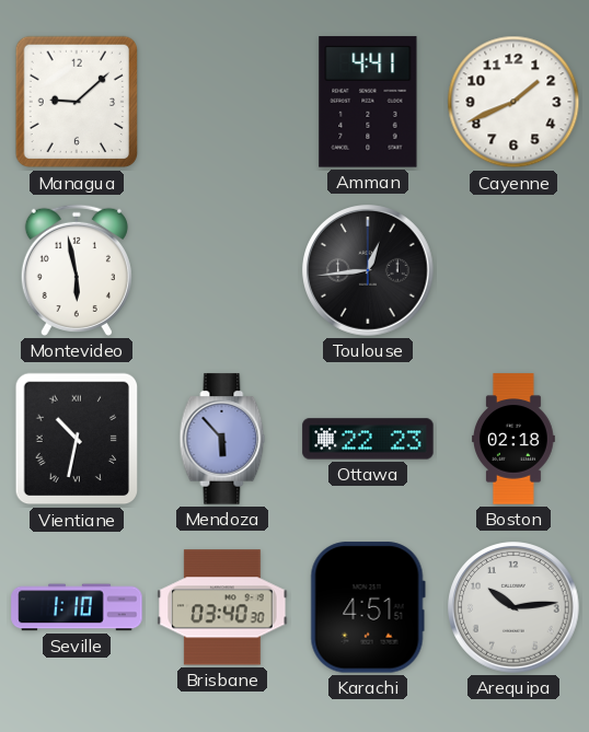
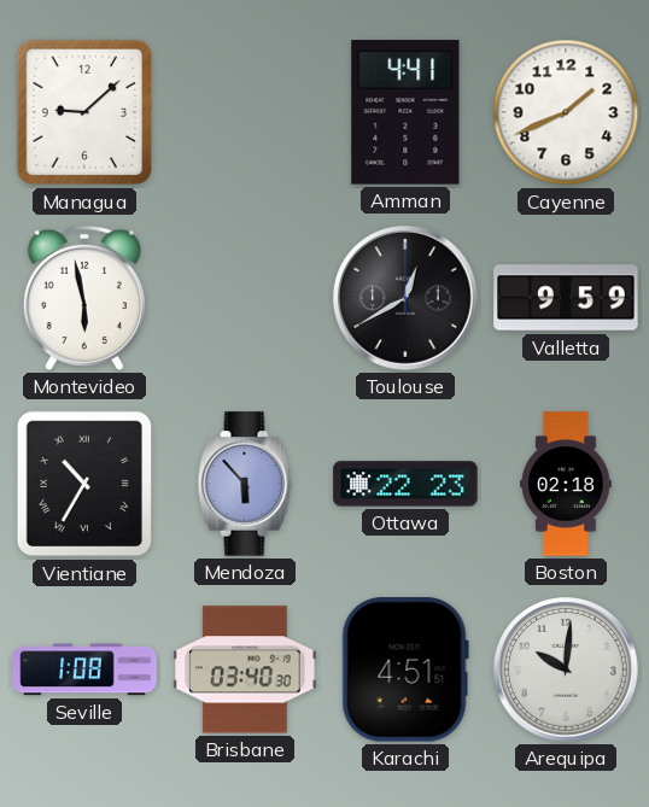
Toulouse: 12:44 -> 12:40
Valletta: none -> 9:59
Vientiane: 10:32 -> 10:35
Seville: 1:10 -> 1:08
Arequipa: 10:14 -> 10:01
